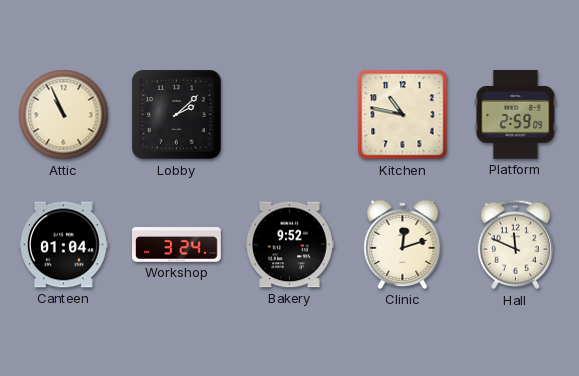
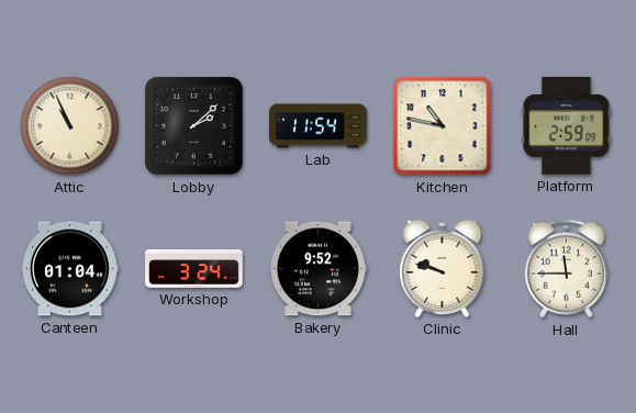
Lab: none -> 11:54
Clinic: 12:12 -> 9:48
Hall: 11:49 -> 11:45
